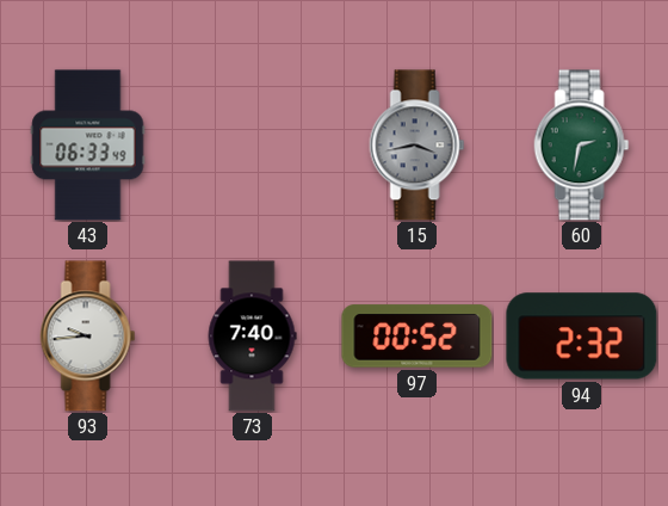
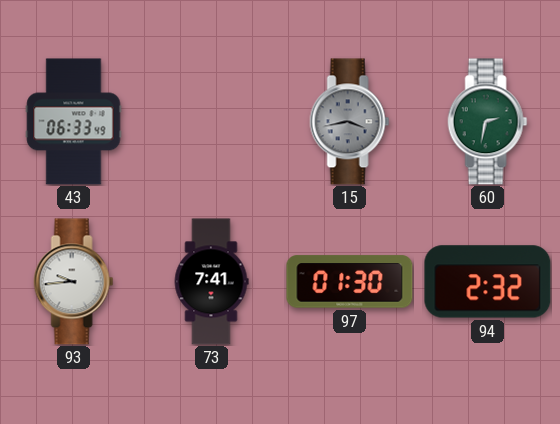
73: 7:40 -> 7:41
97: 00:52 -> 01:30
